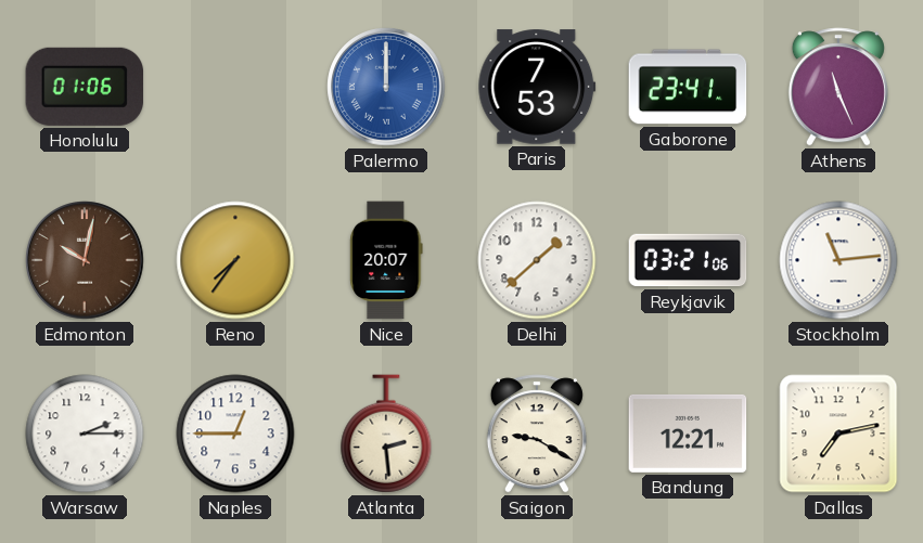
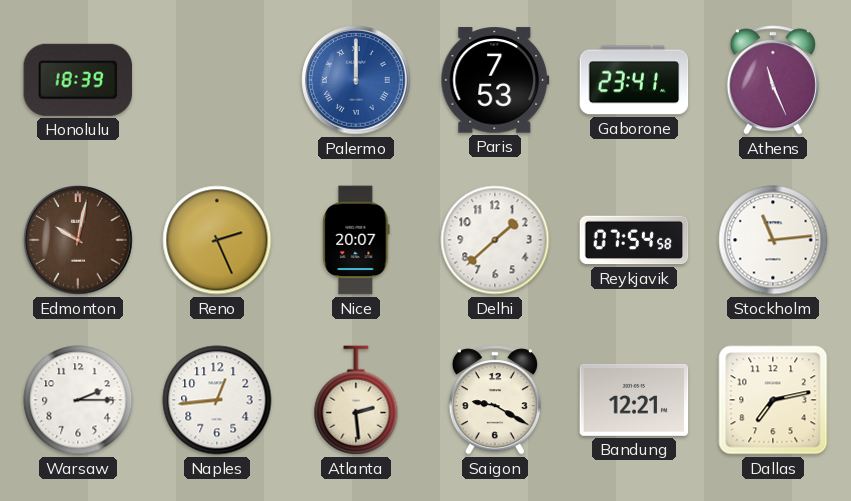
Honolulu: 01:06 -> 18:39
Reno: 7:36 -> 2:26
Reykjavik: 03:21 -> 07:54
Naples: 12:45 -> 12:44
